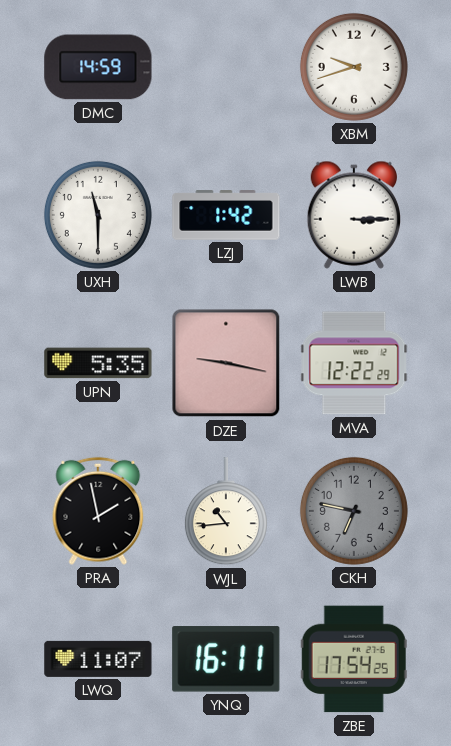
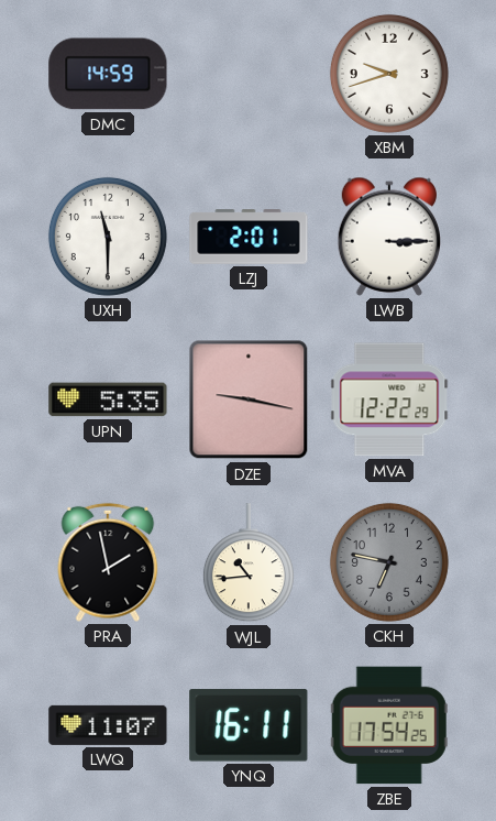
LZJ: 1:42 -> 2:01
